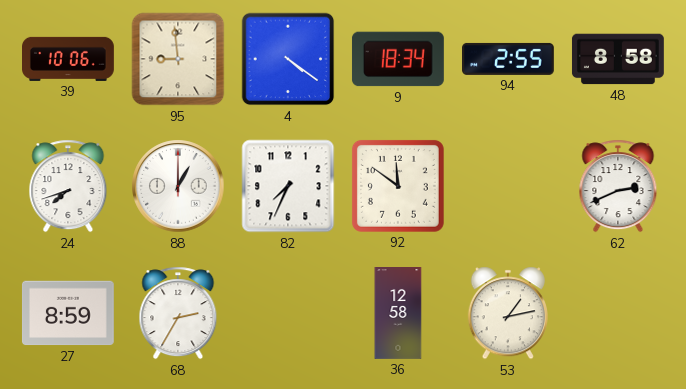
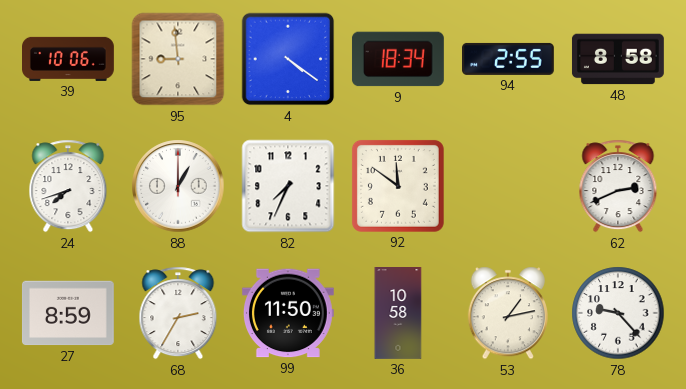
99: none -> 11:50
36: 12:58 -> 10:58
78: none -> 9:23
